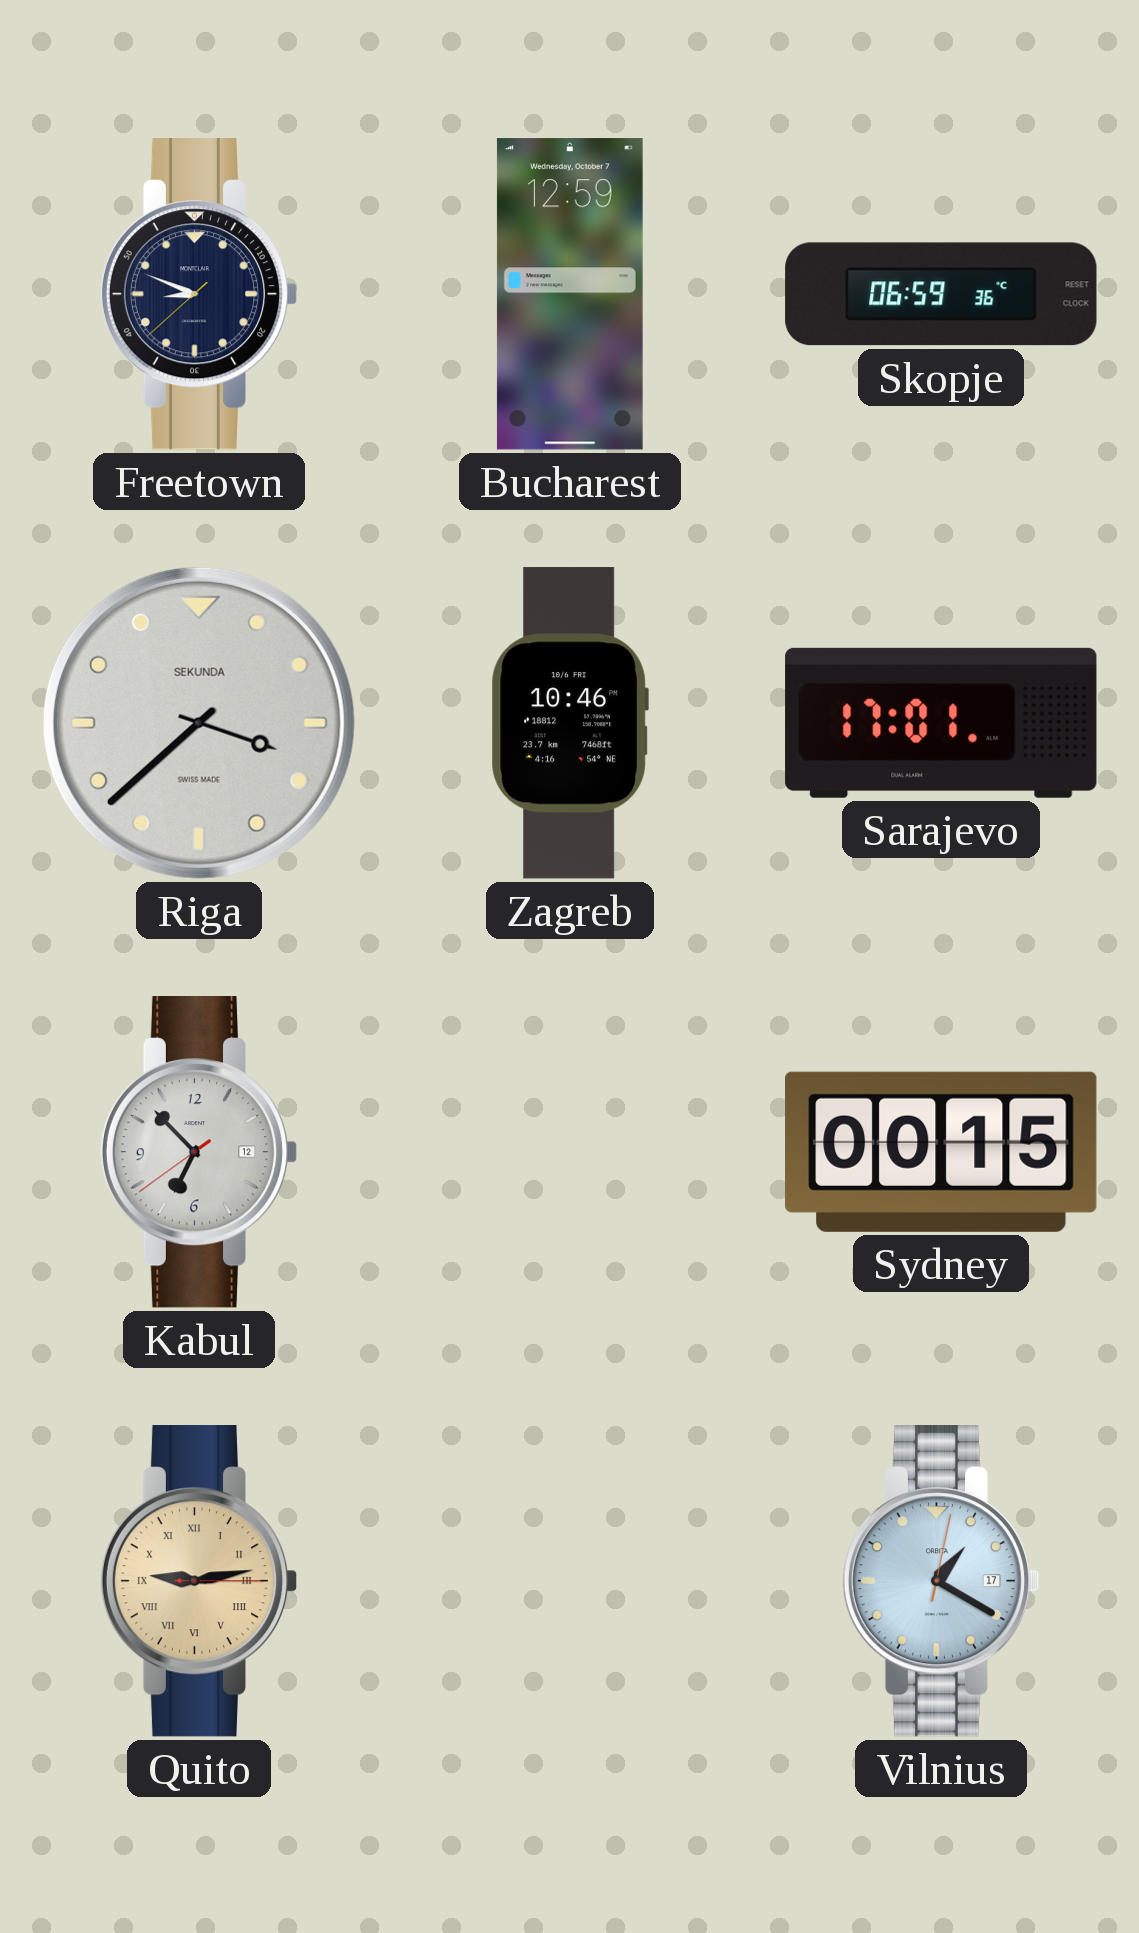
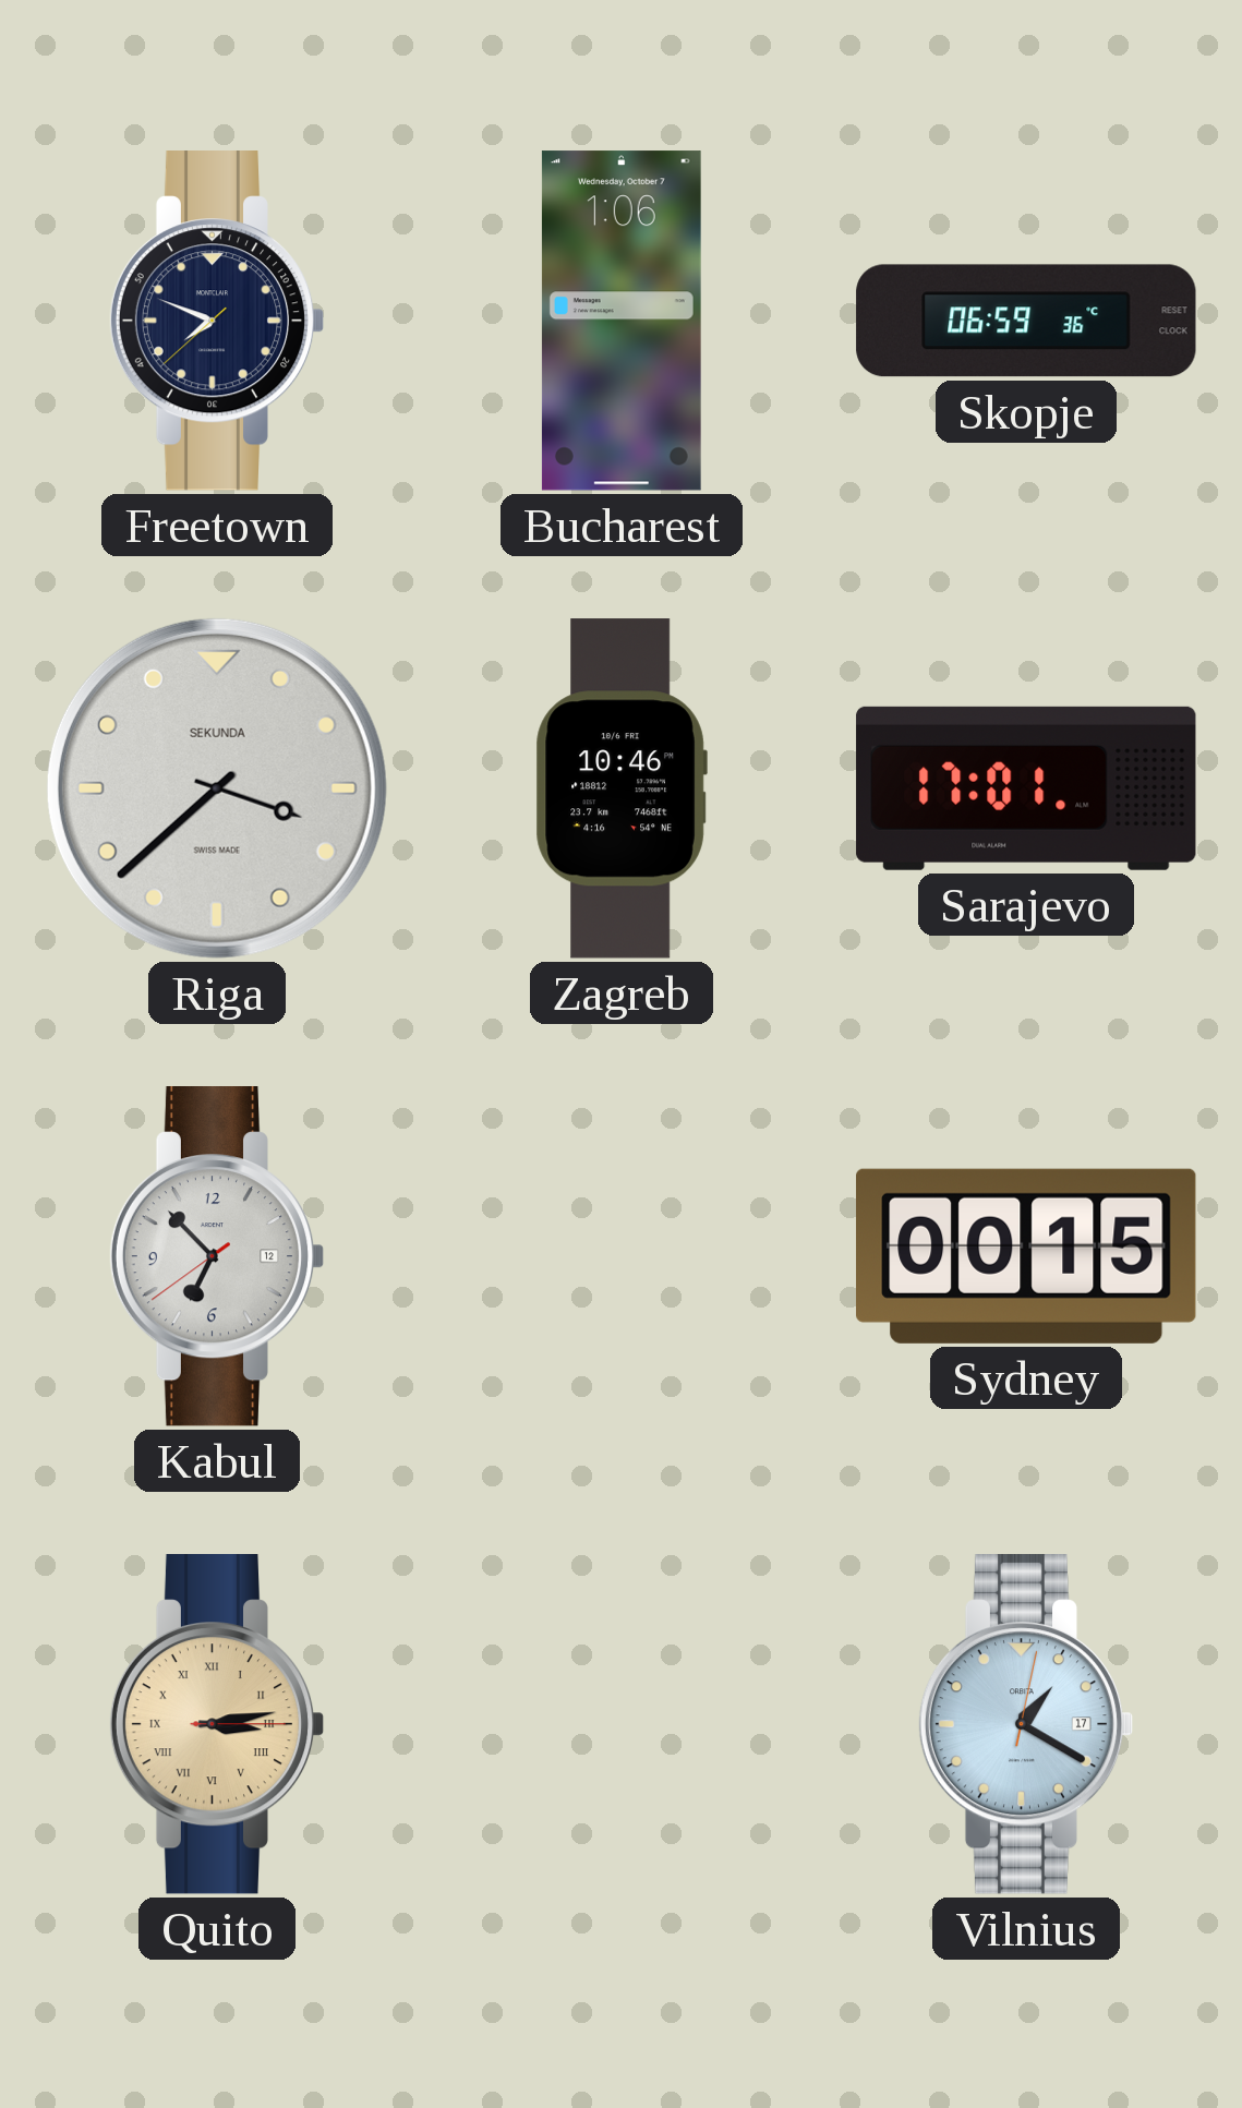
Freetown: 8:48 -> 7:48
Bucharest: 12:59 -> 1:06
Quito: 9:13 -> 3:13
